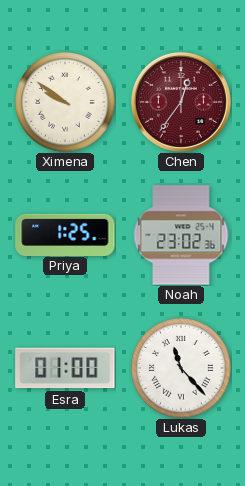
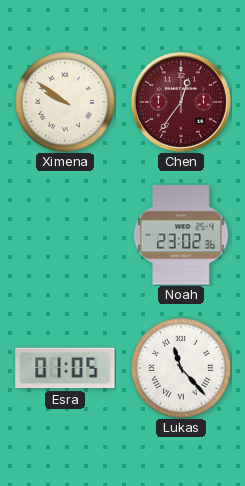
Priya: 1:25 -> none
Esra: 01:00 -> 01:05
